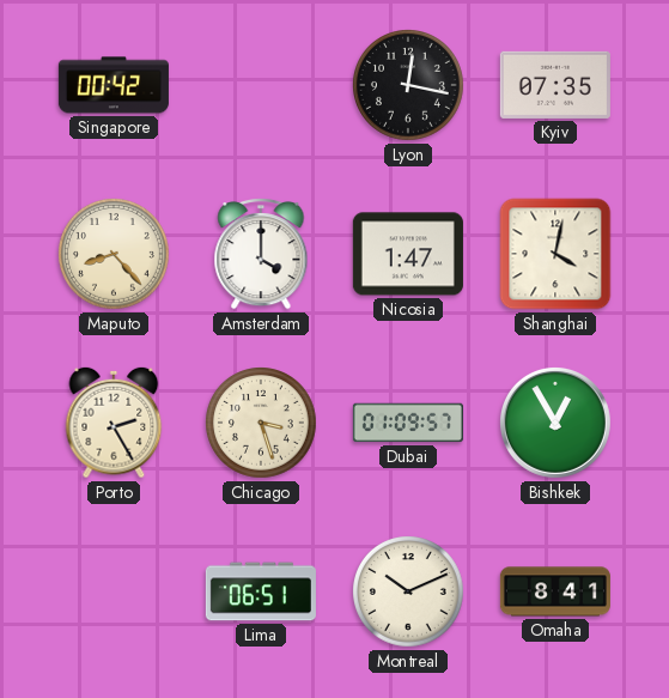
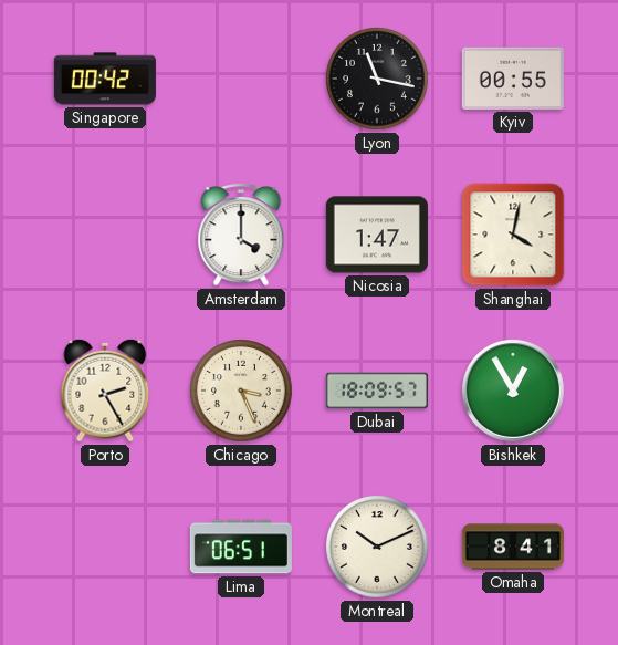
Lyon: 12:17 -> 11:17
Kyiv: 07:35 -> 00:55
Maputo: 8:23 -> none
Chicago: 3:27 -> 3:26
Dubai: 01:09 -> 18:09
